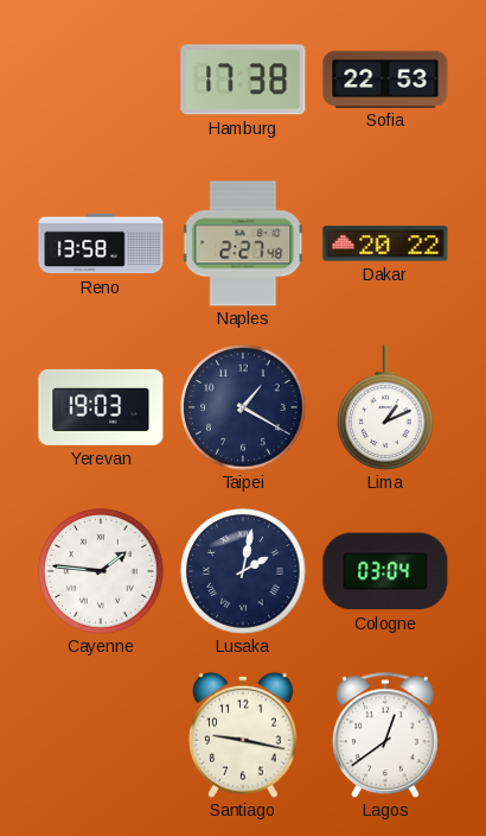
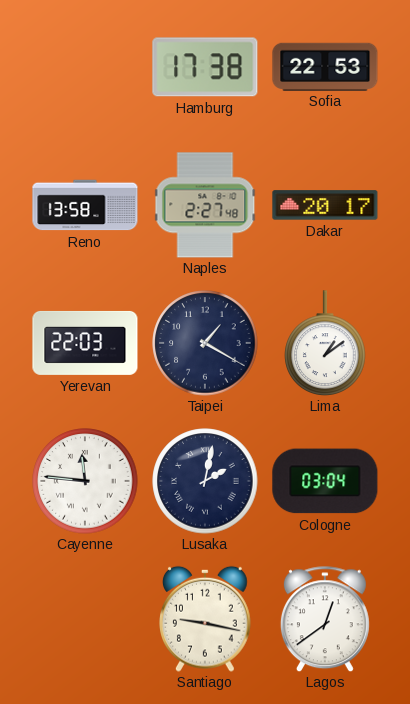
Dakar: 20:22 -> 20:17
Yerevan: 19:03 -> 22:03
Lima: 1:11 -> 1:09
Cayenne: 1:46 -> 11:46
